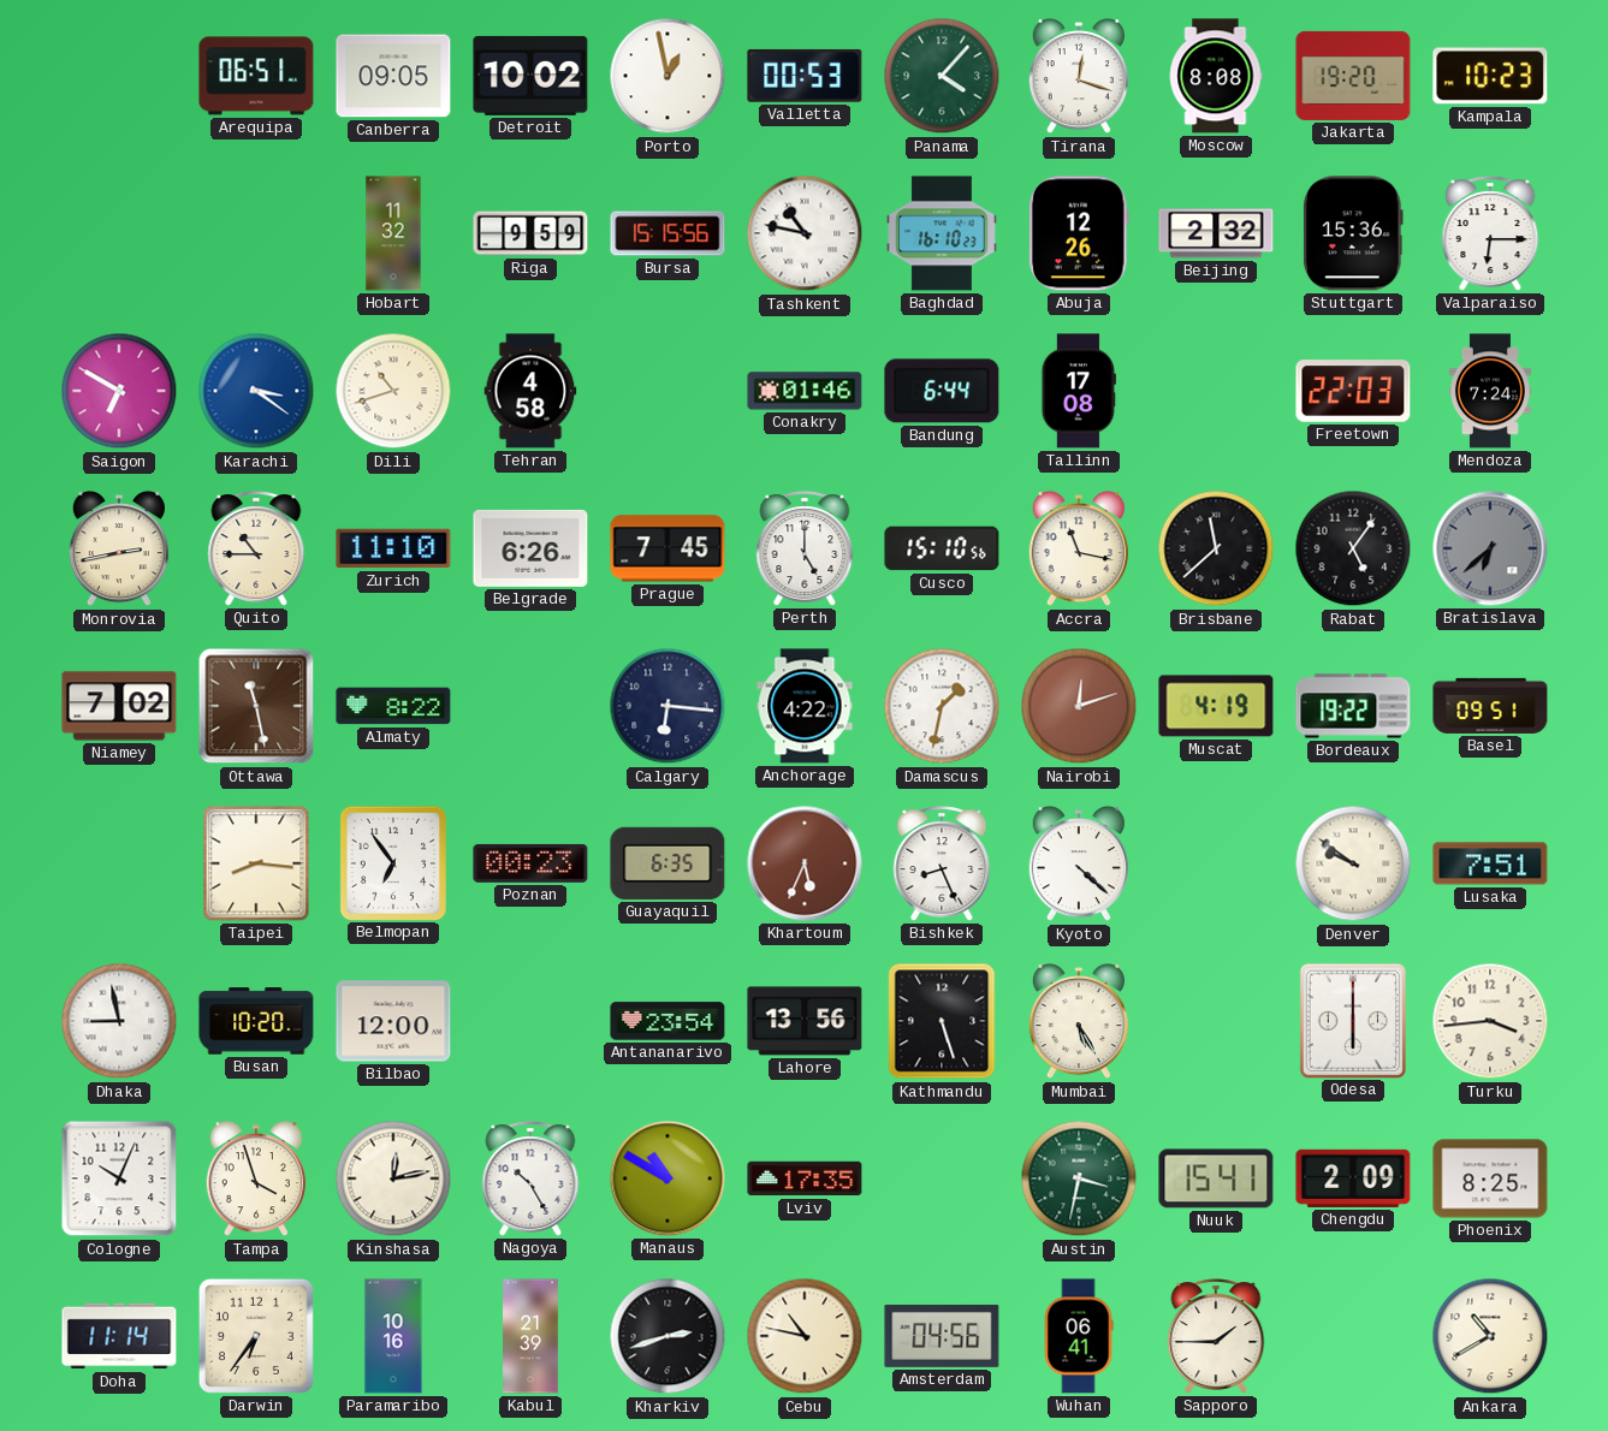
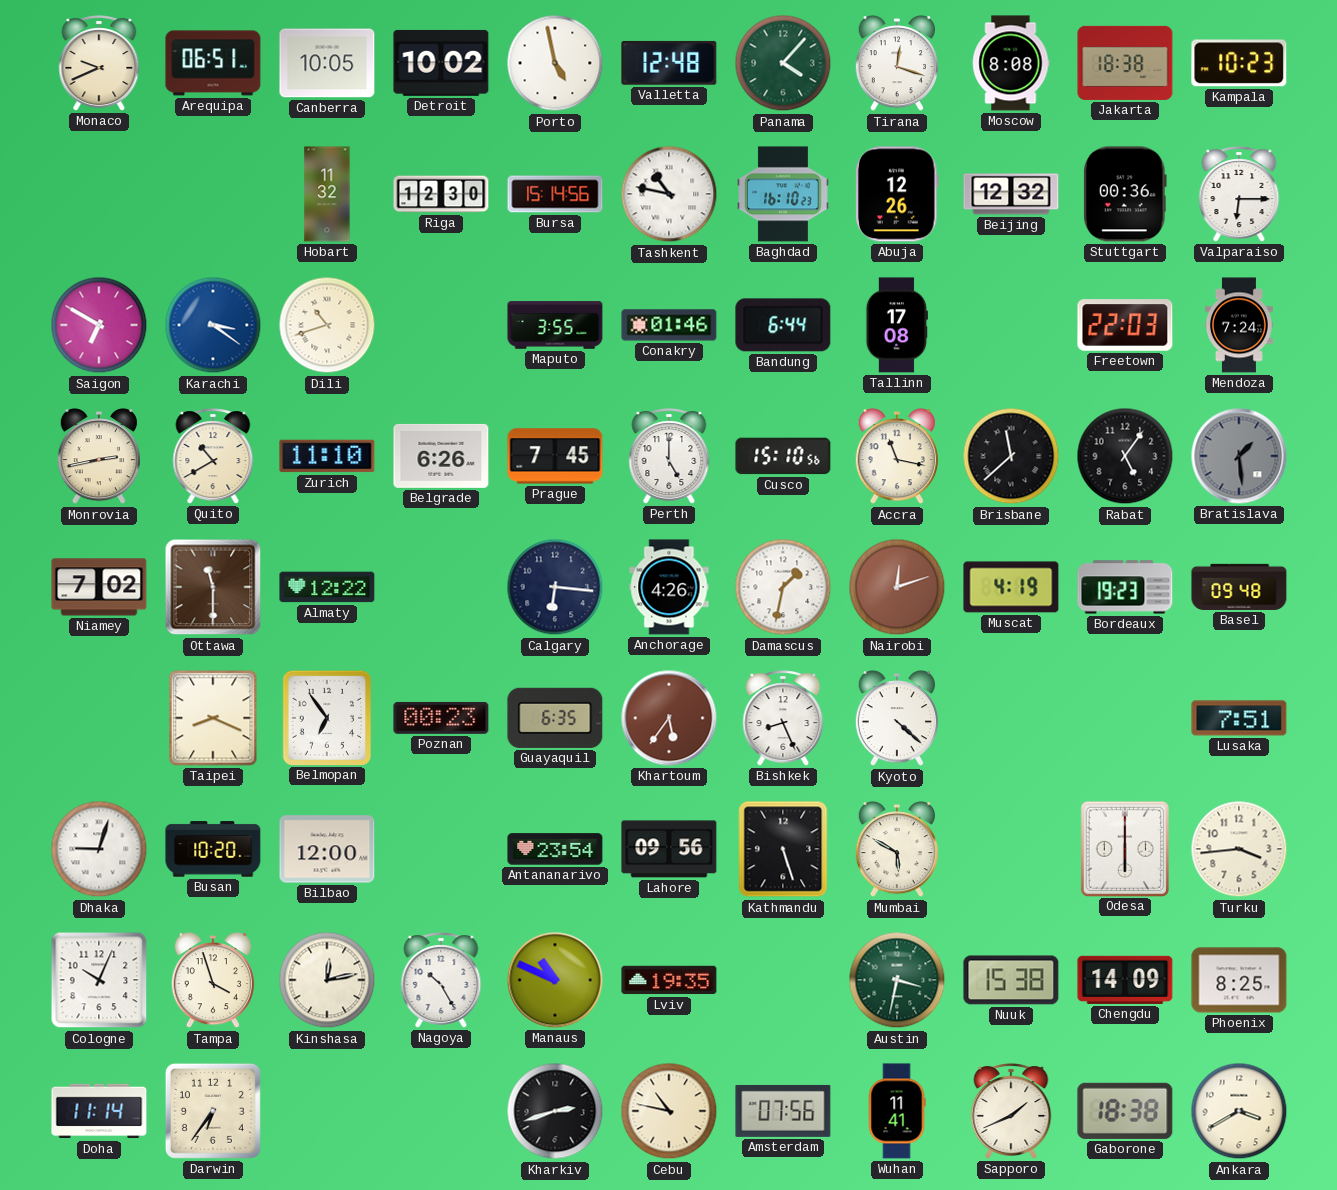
Monaco: none -> 9:41
Canberra: 09:05 -> 10:05
Porto: 12:58 -> 4:58
Valletta: 00:53 -> 12:48
Jakarta: 19:20 -> 18:38
Riga: 9:59 -> 12:30
Bursa: 15:15 -> 15:14
Beijing: 2:32 -> 12:32
Stuttgart: 15:36 -> 00:36
Tehran: 4:58 -> none
Maputo: none -> 3:55
Quito: 10:45 -> 10:40
Bratislava: 6:38 -> 1:29
Ottawa: 11:28 -> 11:30
Almaty: 8:22 -> 12:22
Anchorage: 4:22 -> 4:26
Bordeaux: 19:22 -> 19:23
Basel: 09:51 -> 09:48
Taipei: 8:16 -> 8:19
Khartoum: 5:34 -> 5:36
Denver: 9:51 -> none
Dhaka: 8:58 -> 9:03
Lahore: 13:56 -> 09:56
Mumbai: 5:25 -> 5:50
Manaus: 10:50 -> 10:49
Lviv: 17:35 -> 19:35
Nuuk: 15:41 -> 15:38
Chengdu: 2:09 -> 14:09
Paramaribo: 10:16 -> none
Kabul: 21:39 -> none
Amsterdam: 04:56 -> 07:56
Wuhan: 06:41 -> 11:41
Sapporo: 1:45 -> 1:41
Gaborone: none -> 18:38
Ankara: 10:40 -> 3:40
